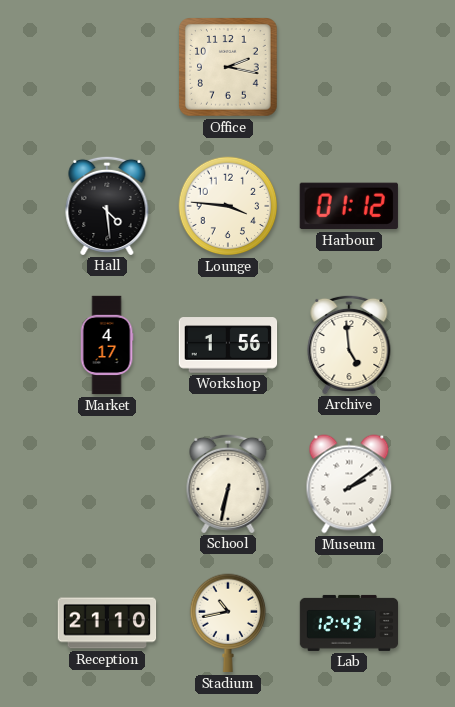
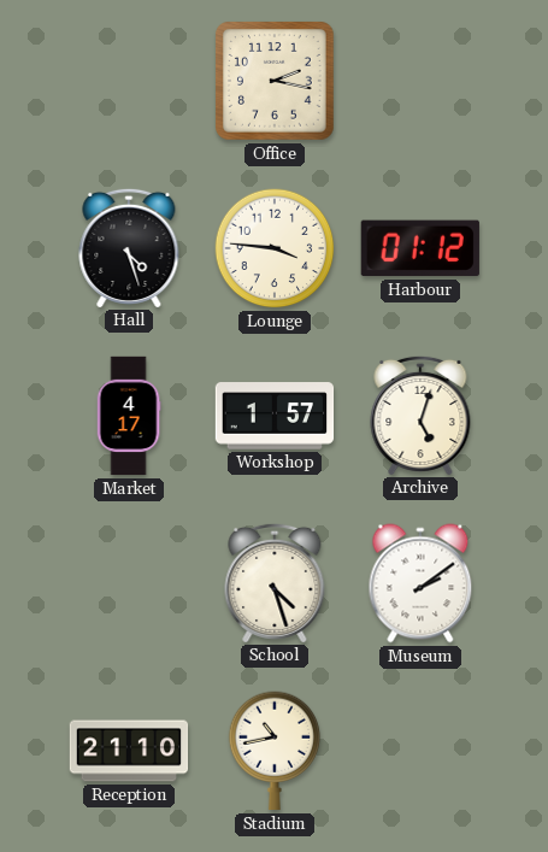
Hall: 4:29 -> 4:27
Workshop: 1:56 -> 1:57
Archive: 4:59 -> 5:03
School: 6:32 -> 4:27
Lab: 12:43 -> none
